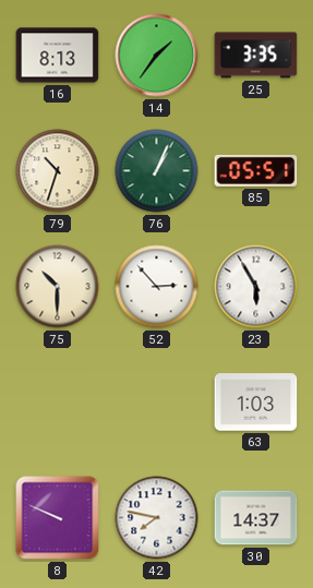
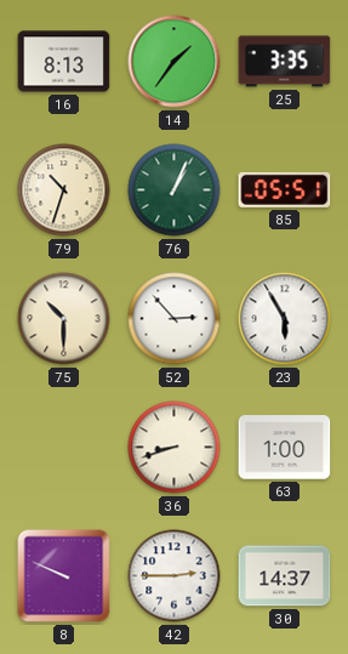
36: none -> 8:42
63: 1:03 -> 1:00
42: 7:47 -> 2:45
